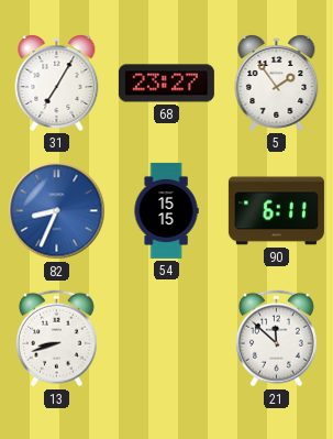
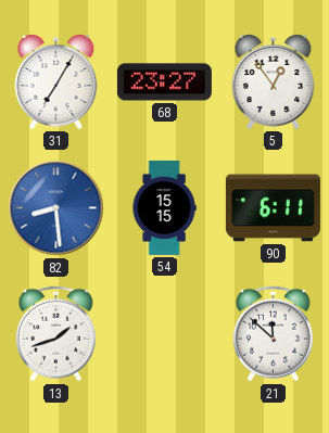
5: 1:54 -> 12:54
82: 8:34 -> 8:29
13: 8:42 -> 1:42
